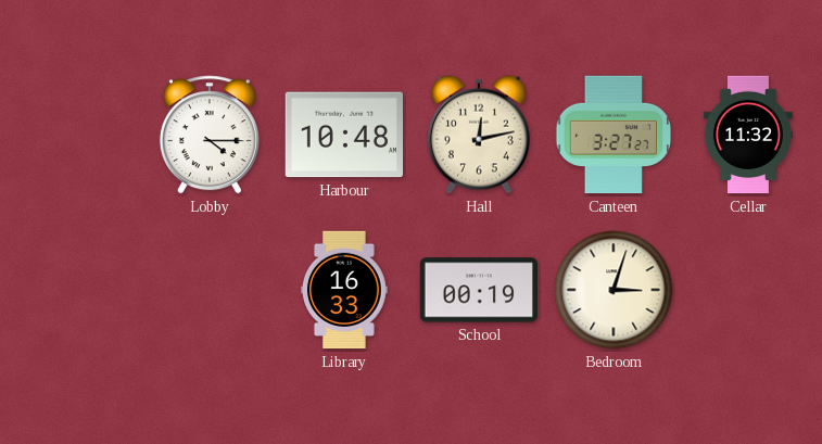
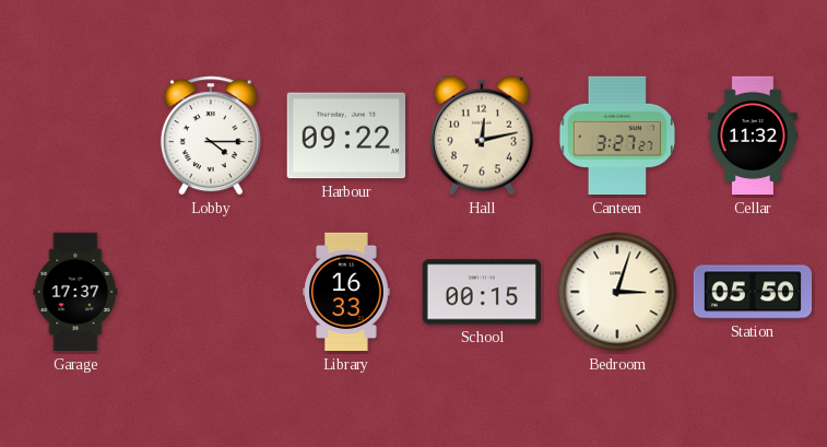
Harbour: 10:48 -> 09:22
Garage: none -> 17:37
School: 00:19 -> 00:15
Station: none -> 05:50
